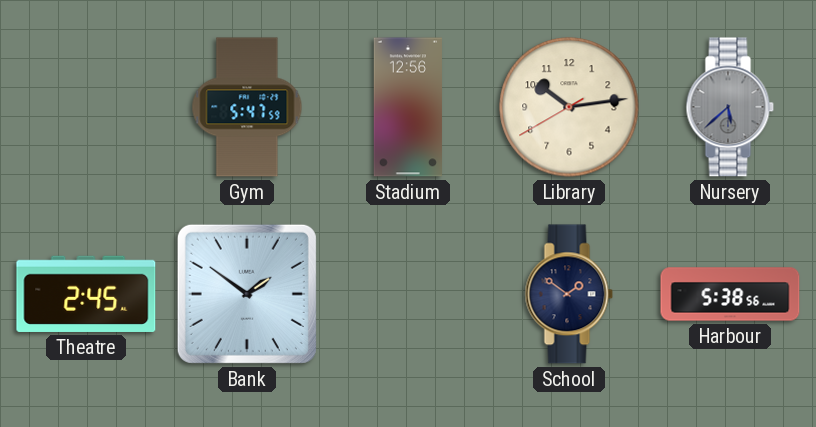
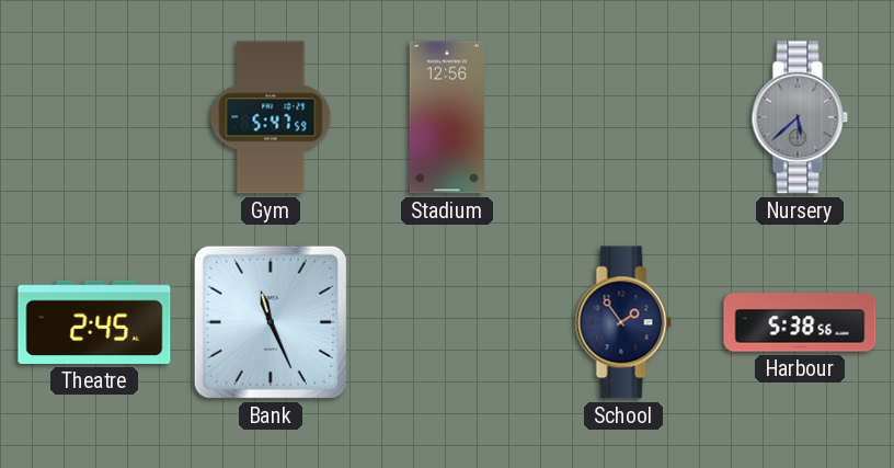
Library: 10:13 -> none
Bank: 1:51 -> 11:26
School: 1:51 -> 1:54
